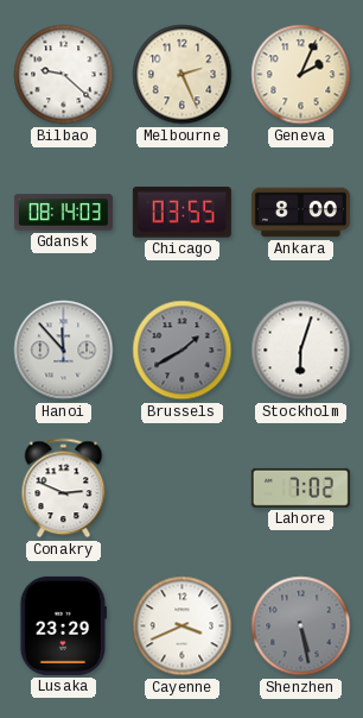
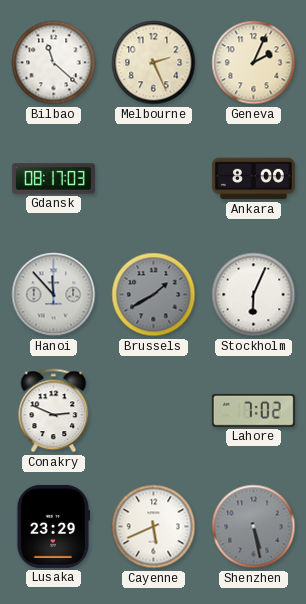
Bilbao: 9:22 -> 11:22
Gdansk: 08:14 -> 08:17
Chicago: 03:55 -> none
Stockholm: 6:03 -> 6:04
Cayenne: 3:41 -> 5:41
